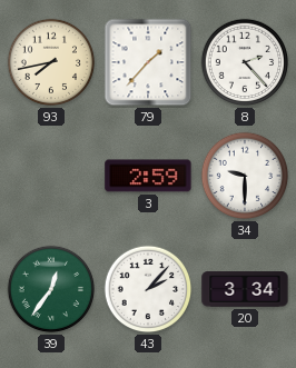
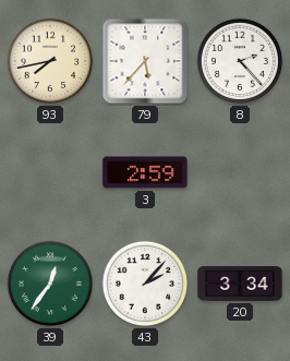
79: 1:37 -> 5:37
34: 9:30 -> none
